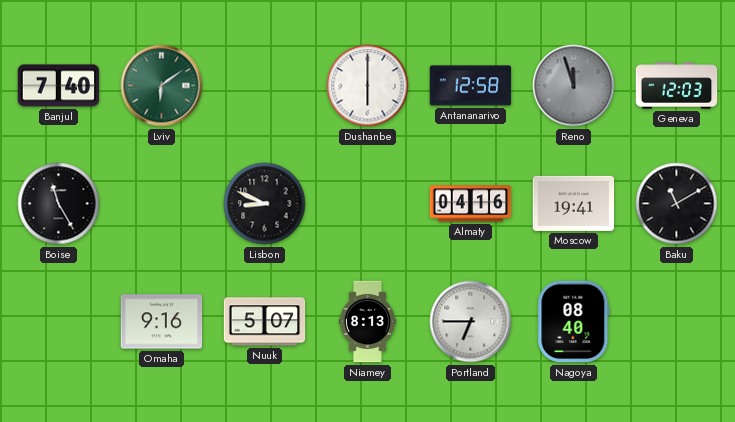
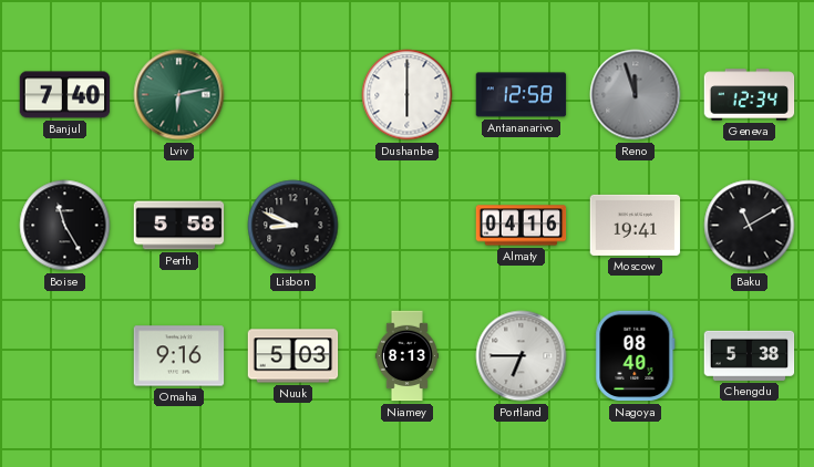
Lviv: 6:09 -> 6:13
Geneva: 12:03 -> 12:34
Perth: none -> 5:58
Nuuk: 5:07 -> 5:03
Chengdu: none -> 5:38
